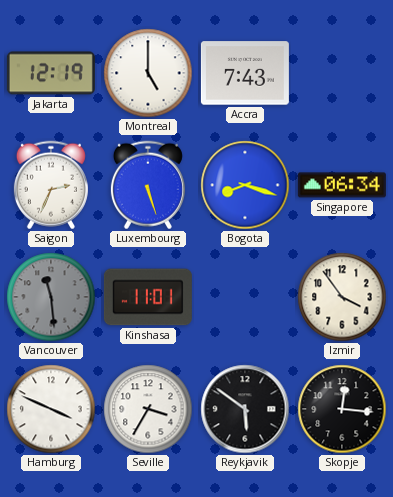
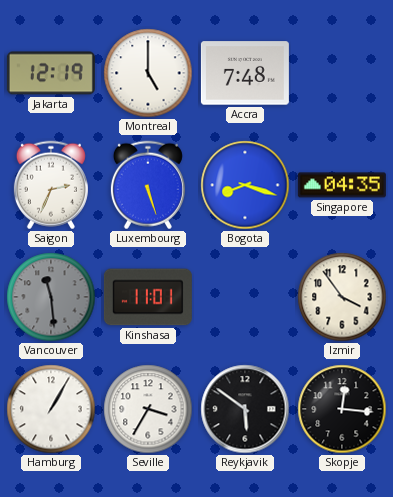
Accra: 7:43 -> 7:48
Singapore: 06:34 -> 04:35
Hamburg: 3:49 -> 1:05
